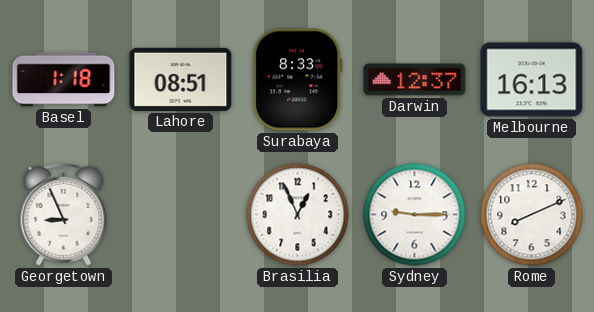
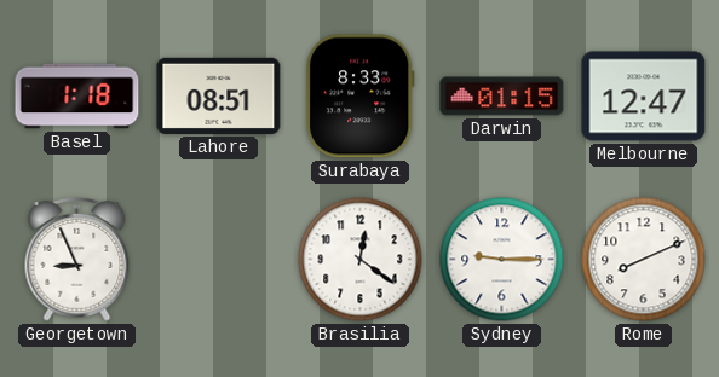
Darwin: 12:37 -> 01:15
Melbourne: 16:13 -> 12:47
Brasilia: 12:56 -> 12:21
